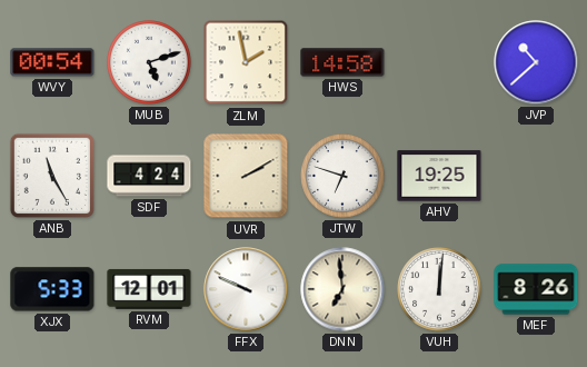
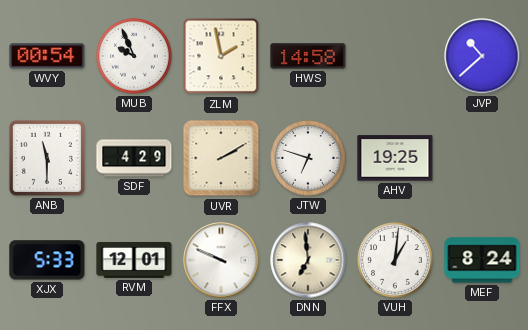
MUB: 5:12 -> 9:56
ANB: 11:25 -> 11:30
SDF: 4:24 -> 4:29
VUH: 12:01 -> 1:01
MEF: 8:26 -> 8:24
